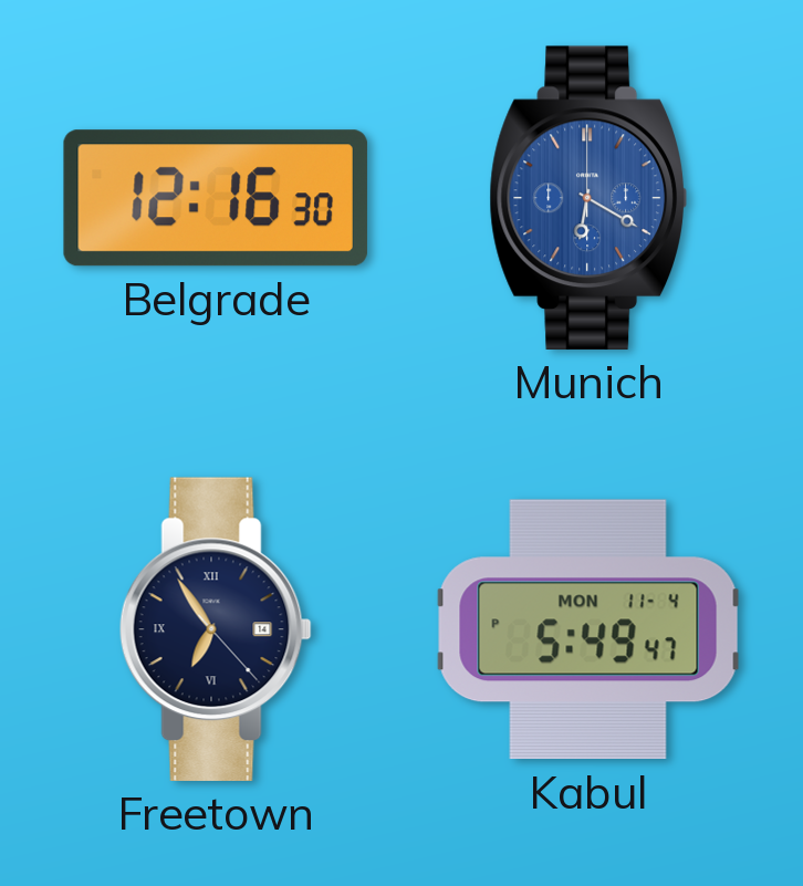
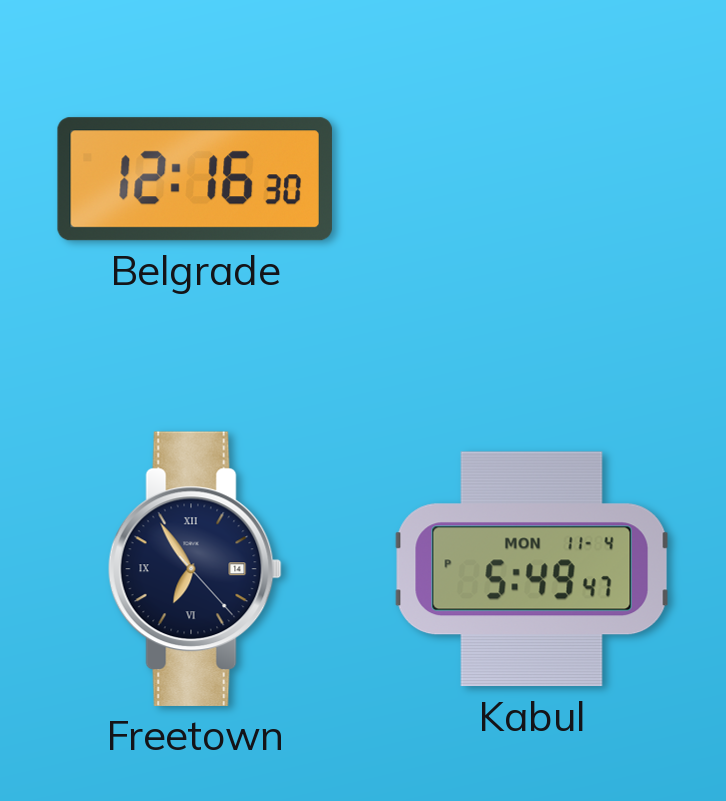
Munich: 6:20 -> none
